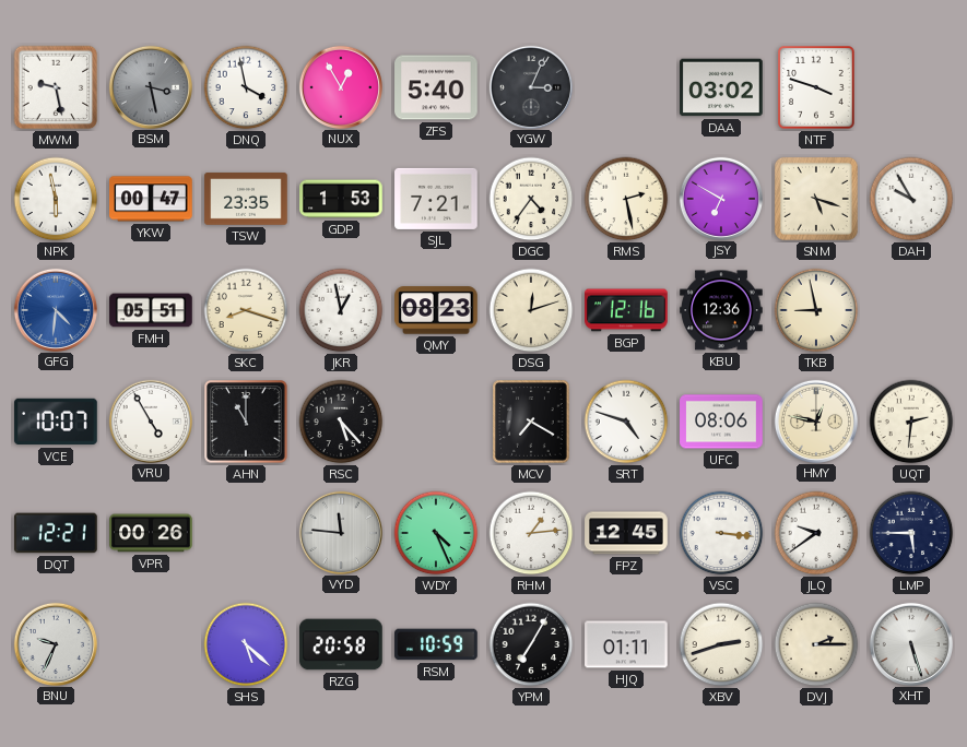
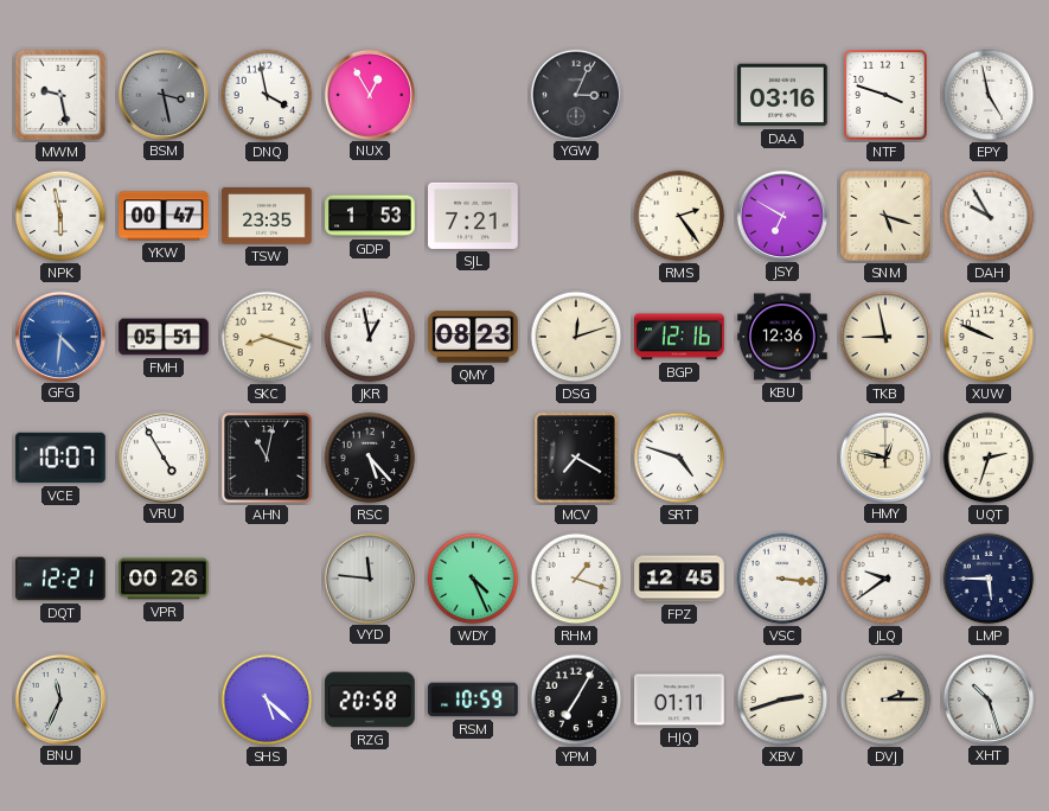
ZFS: 5:40 -> none
DAA: 03:02 -> 03:16
EPY: none -> 4:58
DGC: 4:36 -> none
RMS: 2:28 -> 2:24
XUW: none -> 9:49
AHN: 11:00 -> 11:02
UFC: 08:06 -> none
UQT: 2:31 -> 2:33
RHM: 1:14 -> 1:18
BNU: 9:34 -> 11:34
XHT: 5:27 -> 10:27
